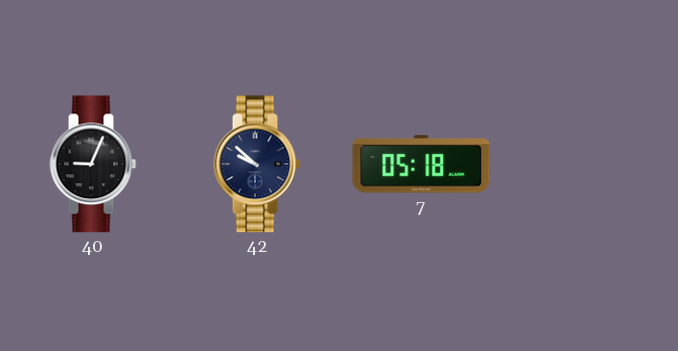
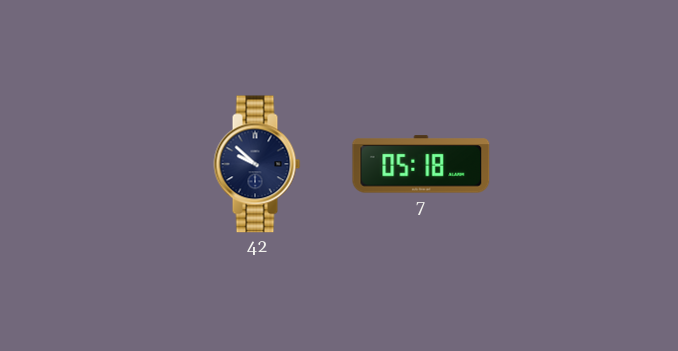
40: 9:04 -> none
